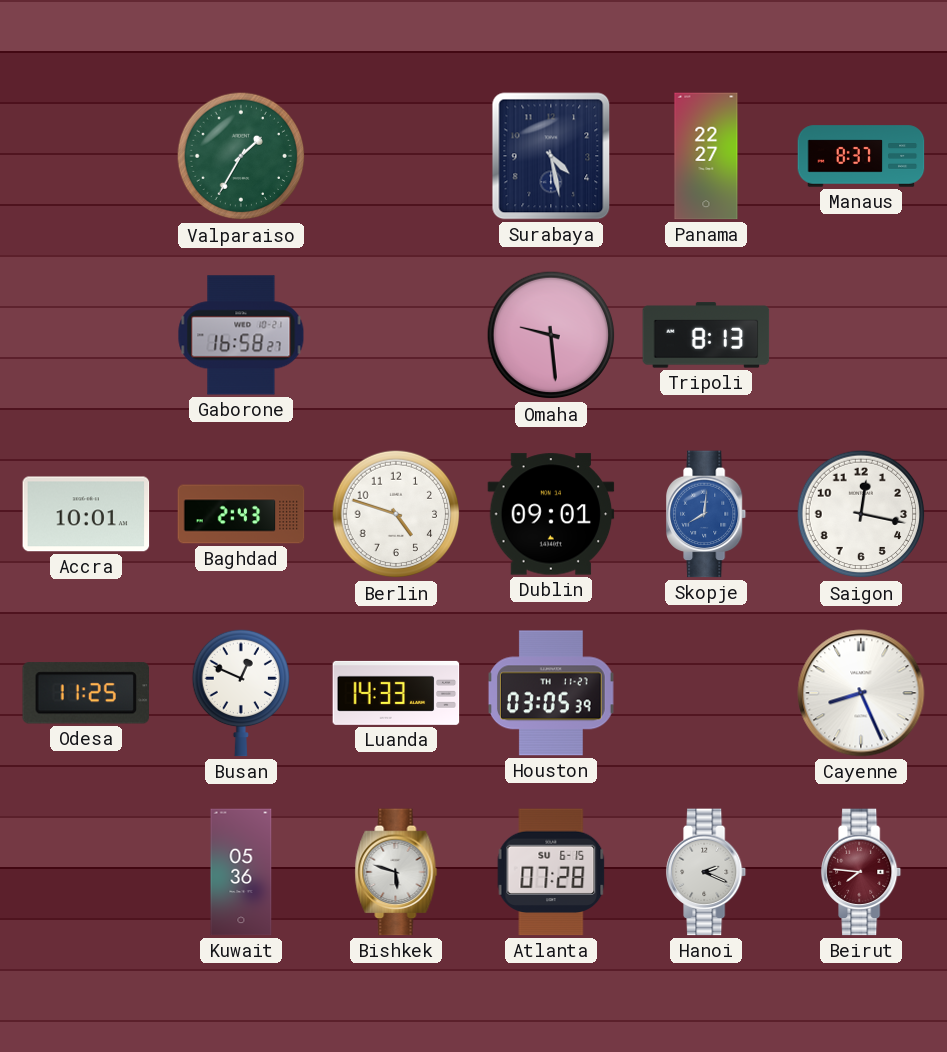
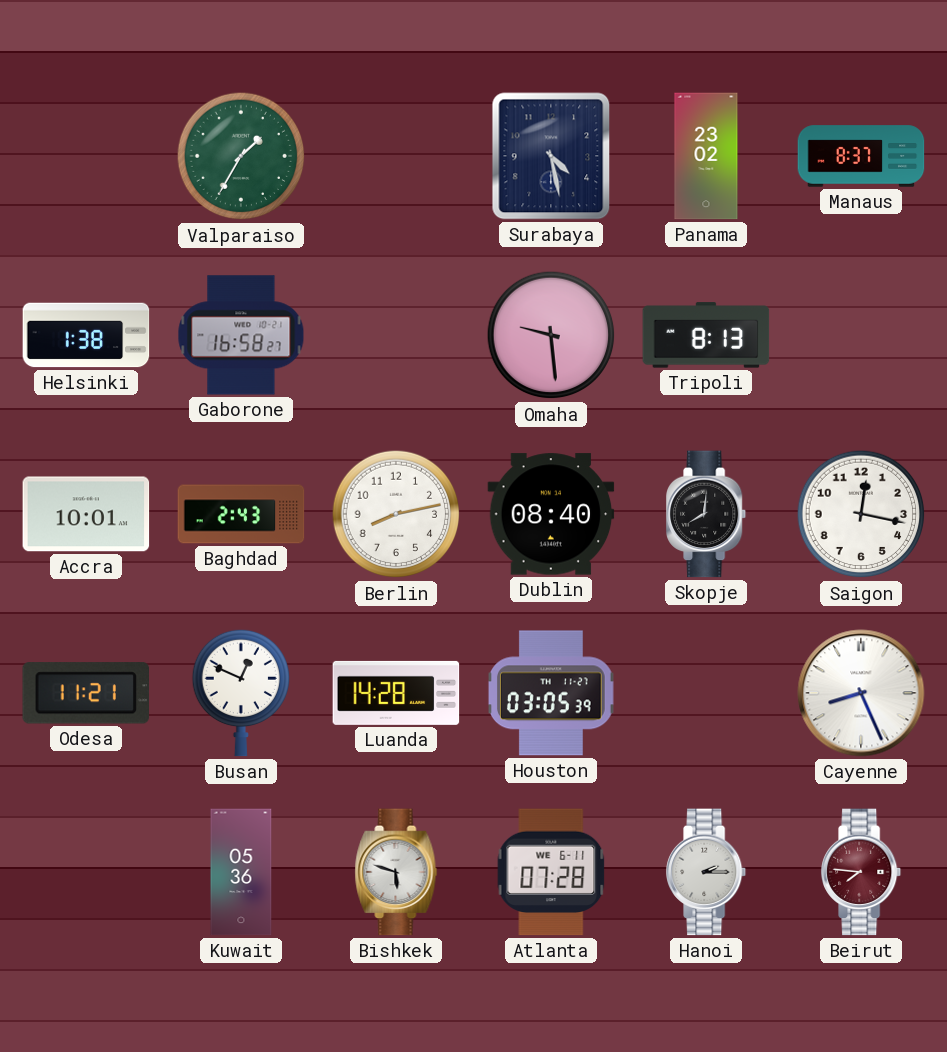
Panama: 22:27 -> 23:02
Helsinki: none -> 1:38
Berlin: 4:48 -> 8:13
Dublin: 09:01 -> 08:40
Skopje dial: blue -> black
Odesa: 11:25 -> 11:21
Luanda: 14:33 -> 14:28
Atlanta date: SU 6-15 -> WE 6-11
Hanoi: 2:19 -> 2:15
